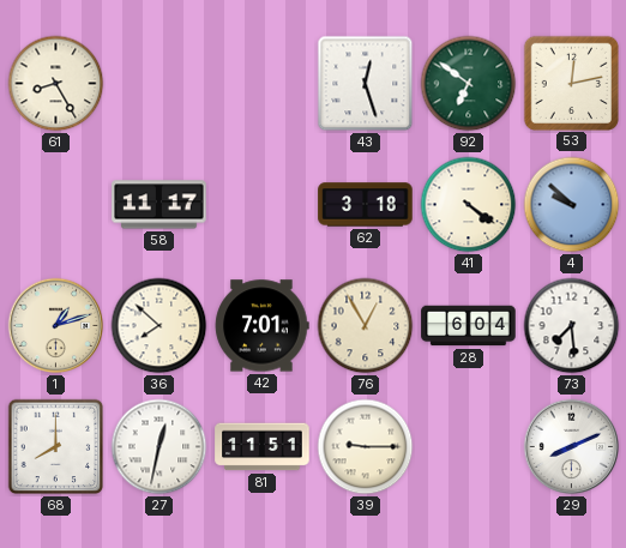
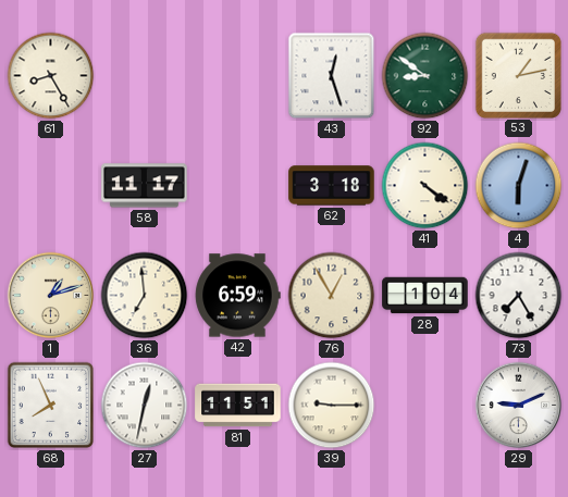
92: 6:51 -> 8:51
53: 12:13 -> 1:13
4: 9:52 -> 6:03
36: 7:52 -> 6:59
42: 7:01 -> 6:59
28: 6:04 -> 1:04
73: 7:29 -> 7:25
68: 8:00 -> 7:56
29: 8:11 -> 9:11
